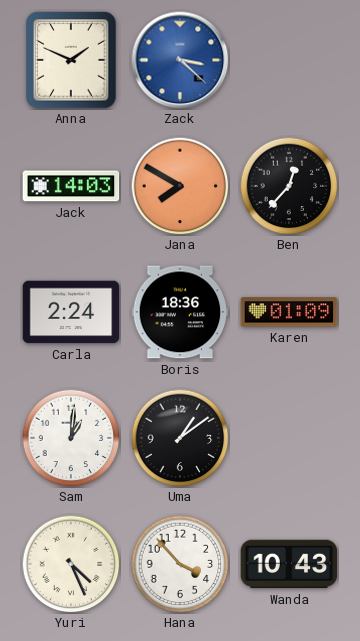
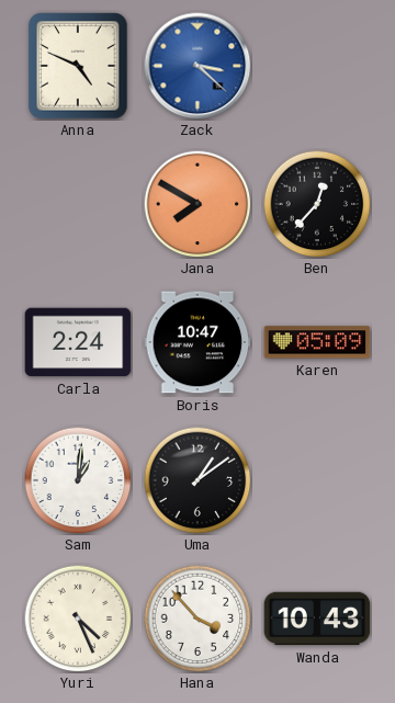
Anna: 1:49 -> 4:49
Jack: 14:03 -> none
Boris: 18:36 -> 10:47
Karen: 01:09 -> 05:09
